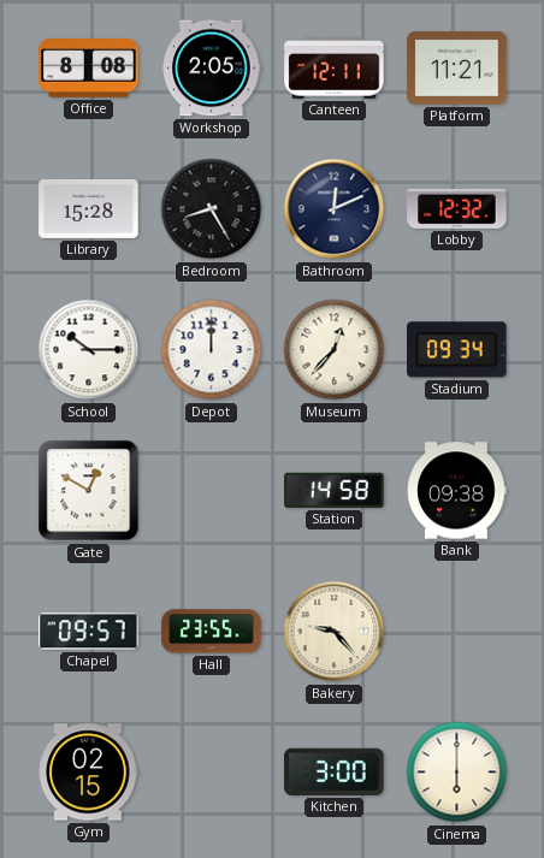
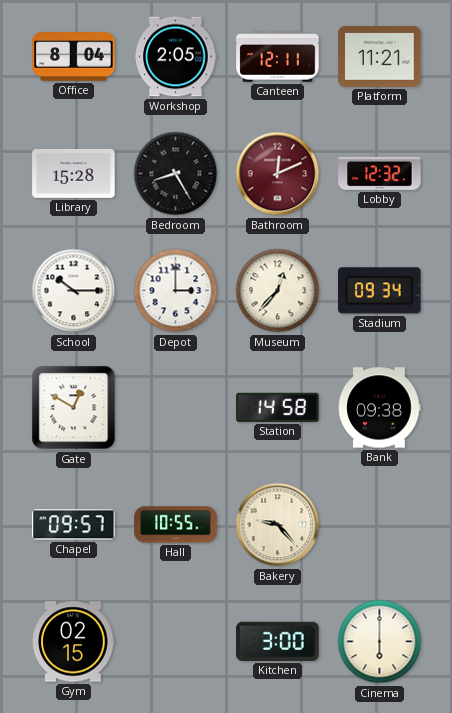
Office: 8:08 -> 8:04
Bathroom dial: navy -> burgundy
Depot: 12:00 -> 3:00
Hall: 23:55 -> 10:55
